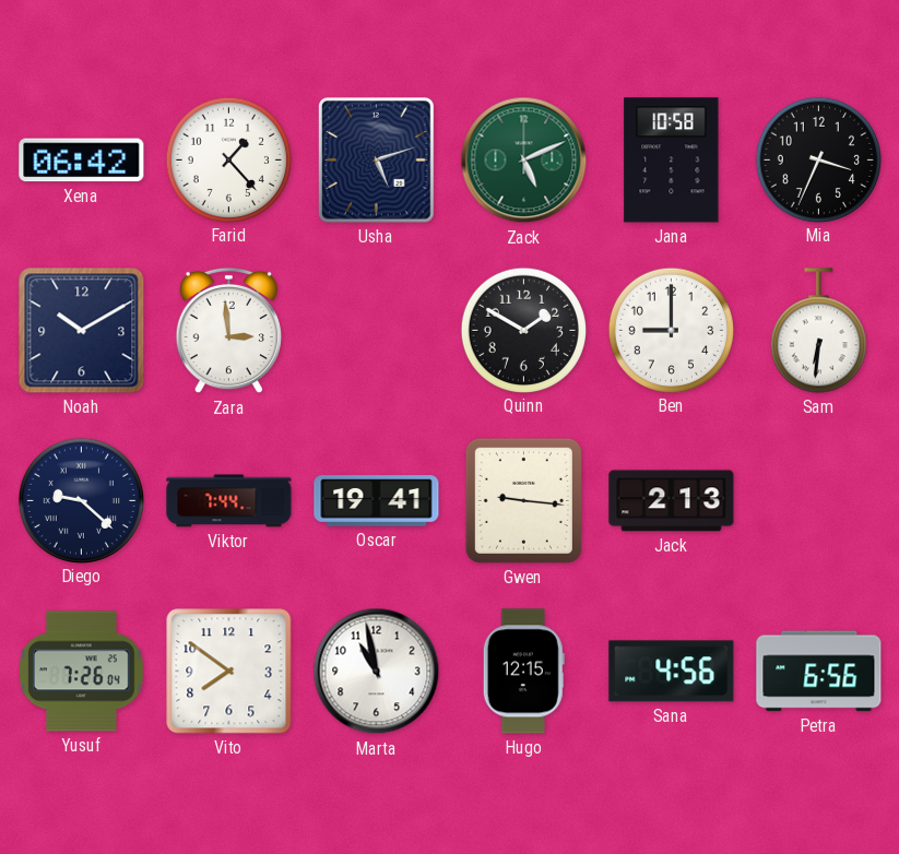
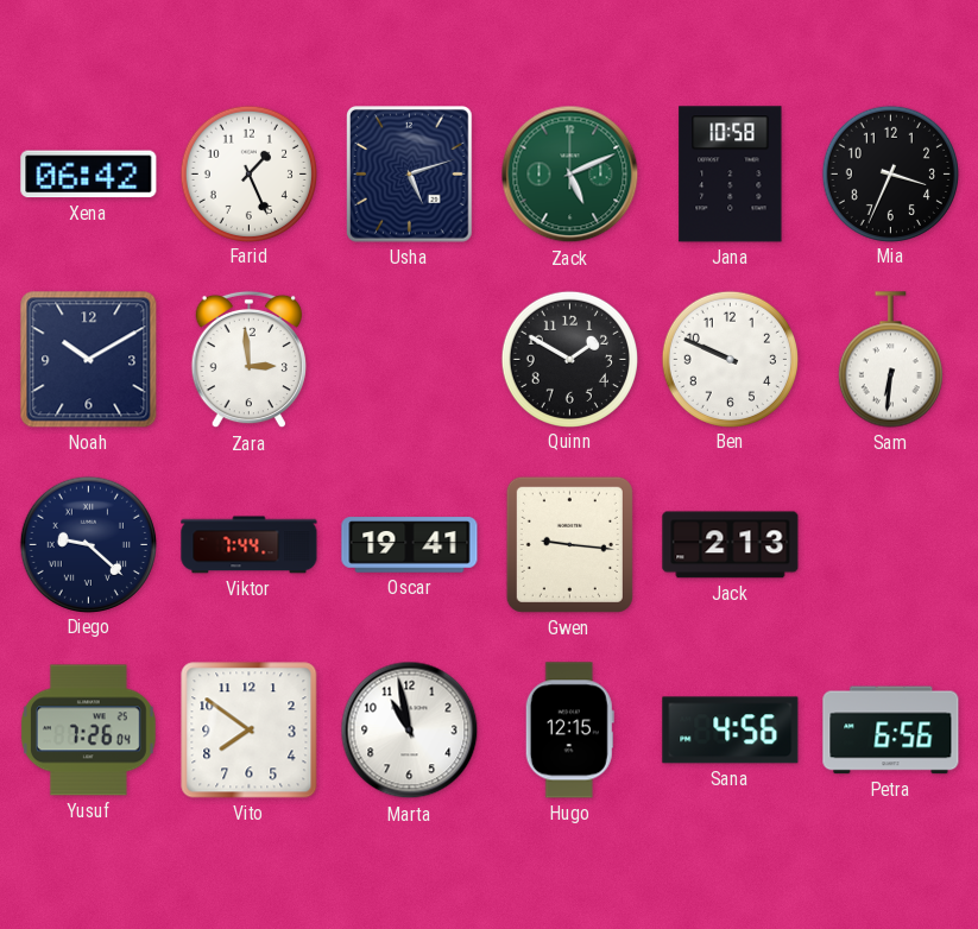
Farid: 1:23 -> 1:26
Ben: 9:00 -> 9:49
